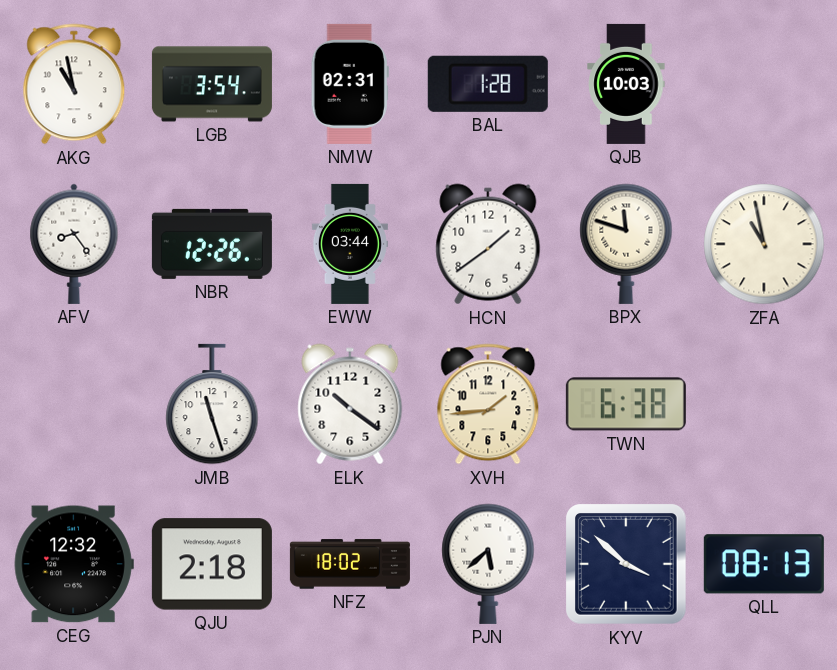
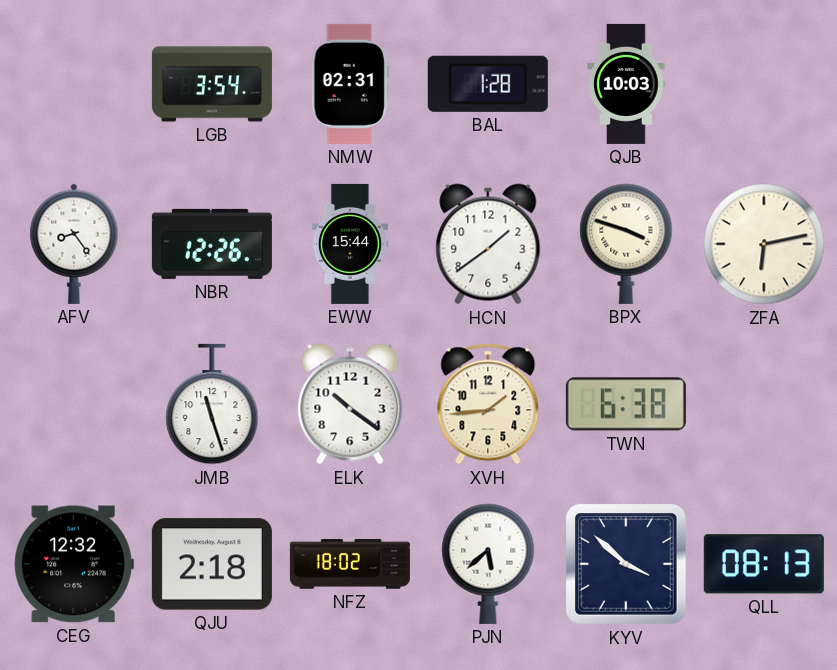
AKG: 10:58 -> none
EWW: 03:44 -> 15:44
BPX: 11:48 -> 3:48
ZFA: 10:58 -> 6:13
